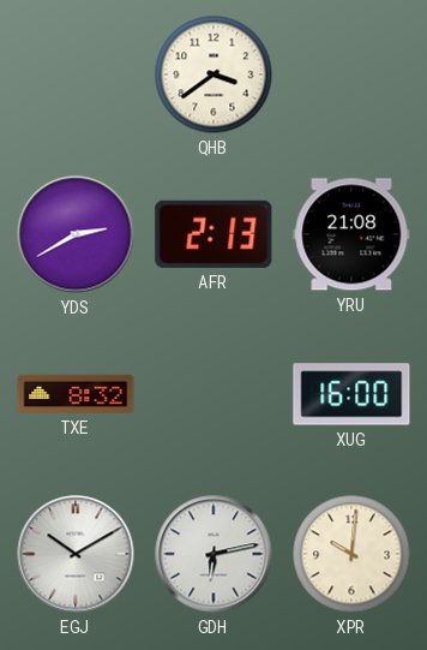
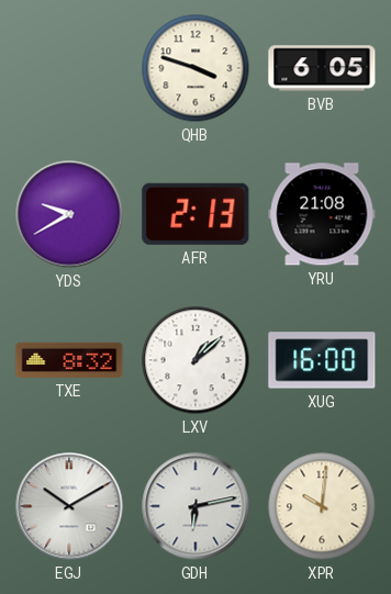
QHB: 3:39 -> 3:48
BVB: none -> 6:05
YDS: 2:40 -> 9:40
LXV: none -> 1:08
